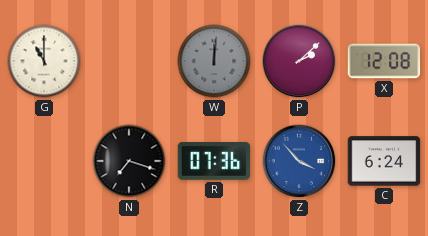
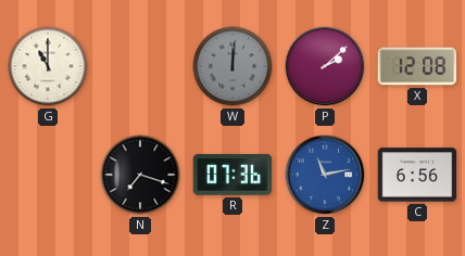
Z: 3:53 -> 11:13
C: 6:24 -> 6:56
